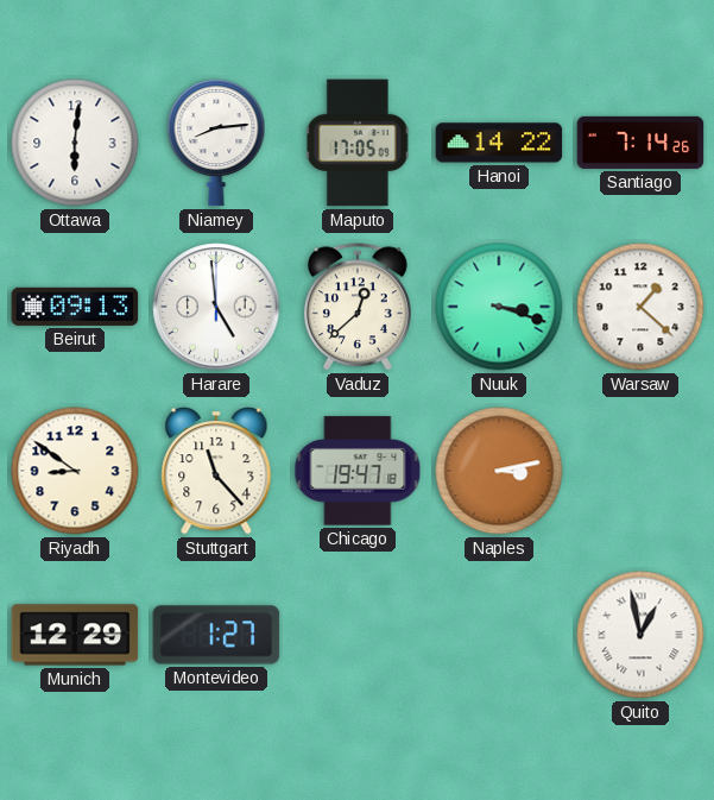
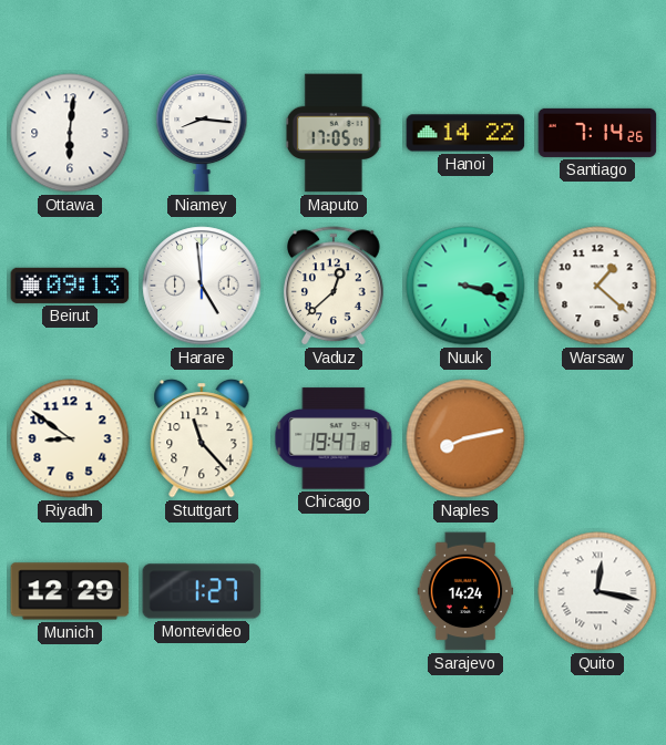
Niamey: 8:14 -> 8:16
Naples: 3:13 -> 8:13
Sarajevo: none -> 14:24
Quito: 12:58 -> 12:17
